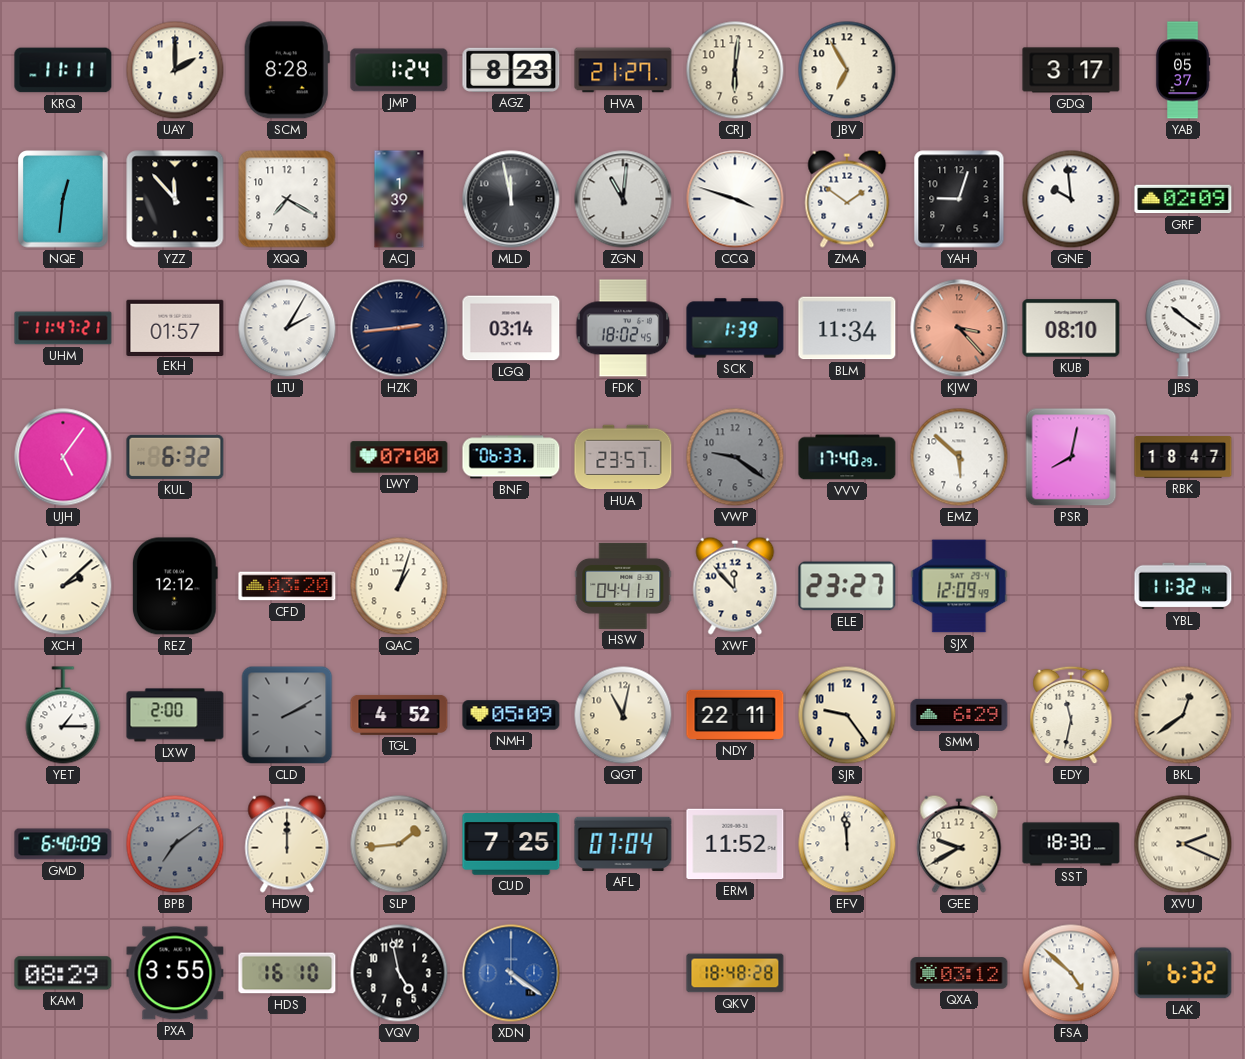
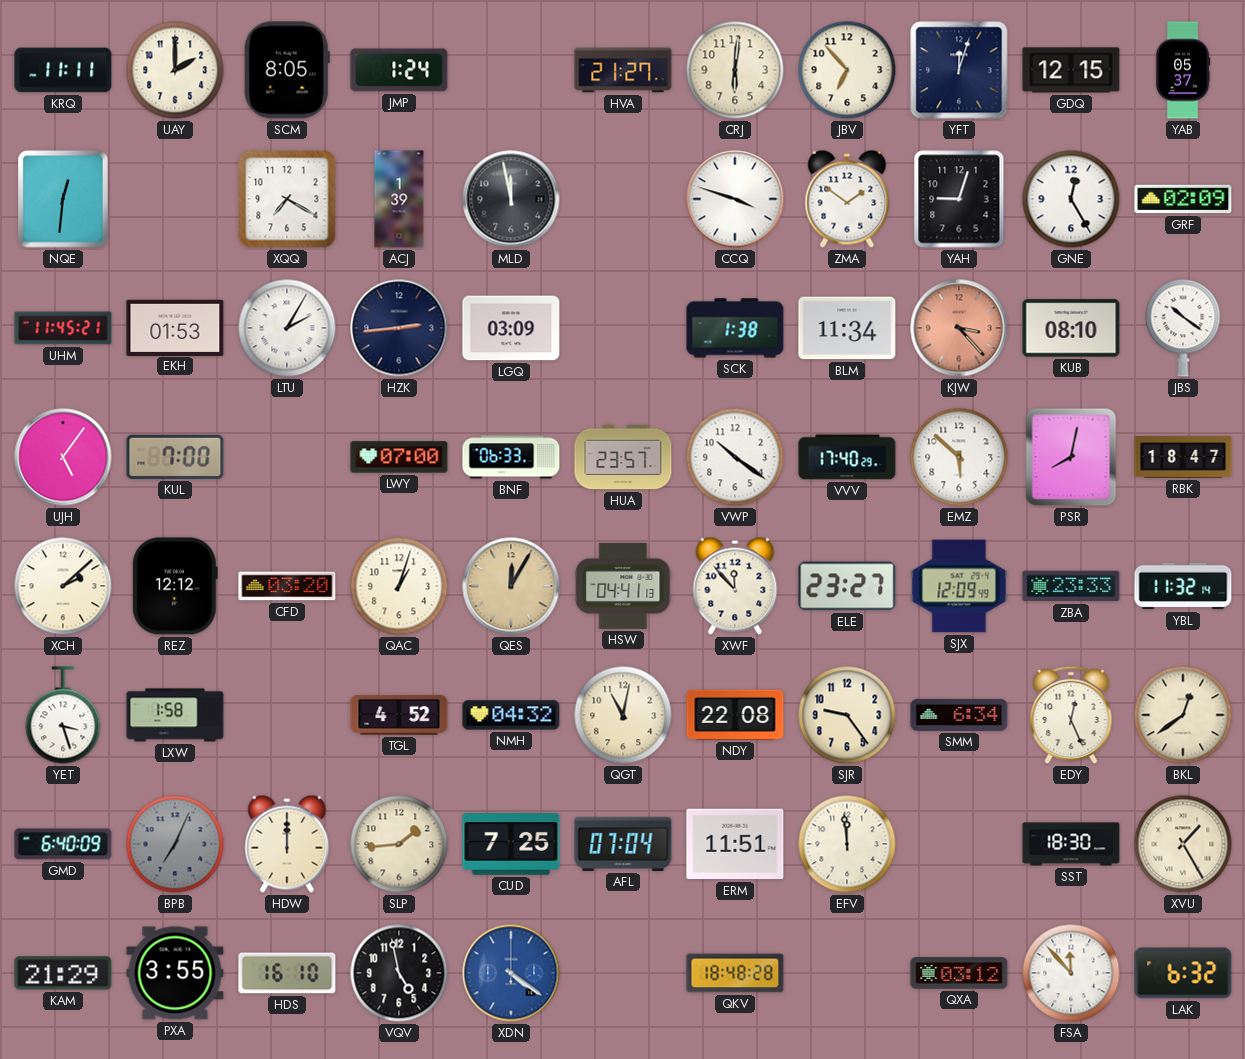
SCM: 8:28 -> 8:05
AGZ: 8:23 -> none
JBV: 6:55 -> 6:53
YFT: none -> 12:03
GDQ: 3:17 -> 12:15
YZZ: 11:53 -> none
ZGN: 11:01 -> none
GNE: 9:59 -> 12:25
UHM: 11:47 -> 11:45
EKH: 01:57 -> 01:53
LGQ: 03:14 -> 03:09
FDK: 18:02 -> none
SCK: 1:39 -> 1:38
KUL: 6:32 -> 7:00
VWP: 9:21 -> 10:21
VWP dial: grey -> white
QES: none -> 12:05
ZBA: none -> 23:33
YET: 1:15 -> 3:27
LXW: 2:00 -> 1:58
CLD: 2:10 -> none
NMH: 05:09 -> 04:32
NDY: 22:11 -> 22:08
SMM: 6:29 -> 6:34
EDY: 11:32 -> 12:26
BPB: 7:09 -> 7:04
ERM: 11:52 -> 11:51
GEE: 9:40 -> none
XVU: 2:19 -> 1:25
KAM: 08:29 -> 21:29
FSA: 4:52 -> 11:53
